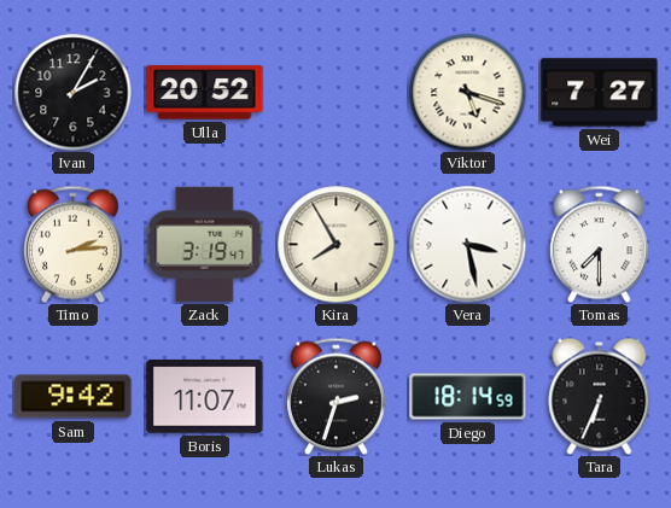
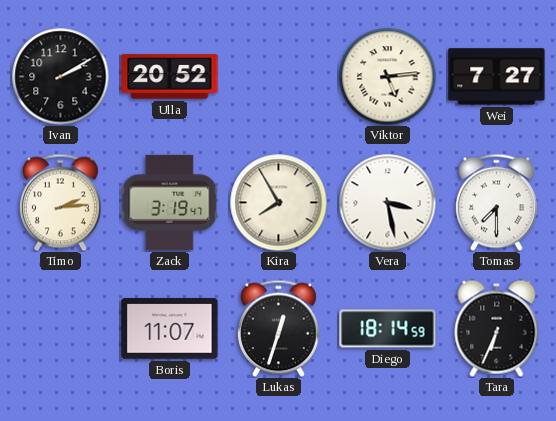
Ivan: 2:05 -> 2:10
Viktor: 5:18 -> 5:14
Sam: 9:42 -> none
Lukas: 2:33 -> 12:33
